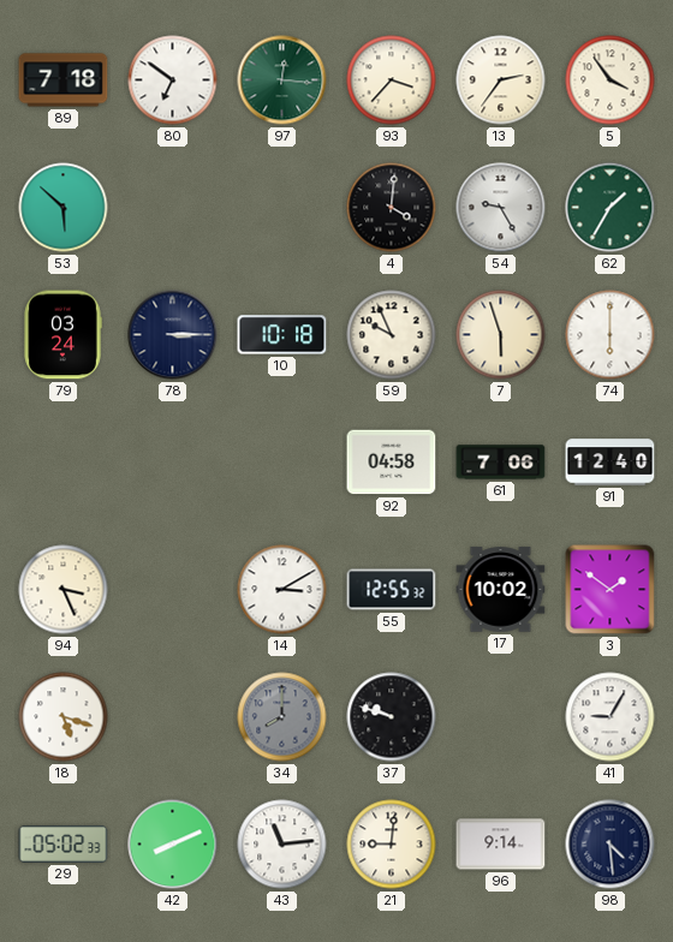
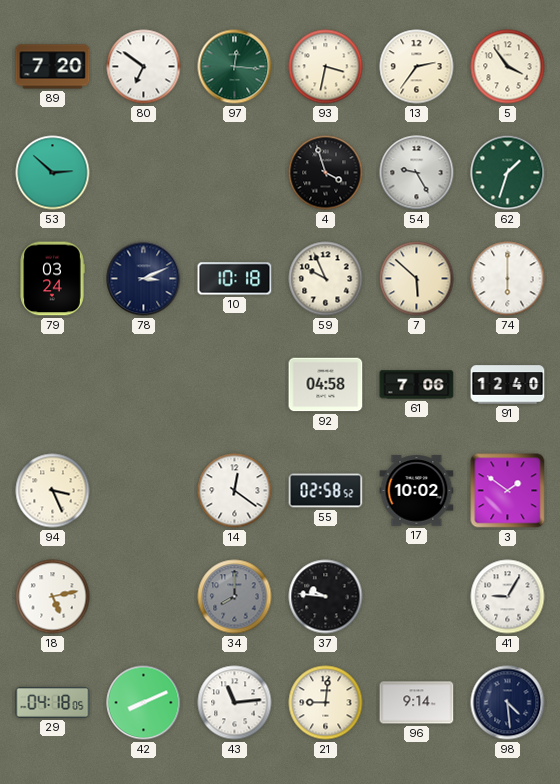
89: 7:18 -> 7:20
93: 3:37 -> 3:32
53: 5:52 -> 2:52
4: 4:01 -> 3:57
62: 1:35 -> 1:33
78: 3:15 -> 3:11
7: 5:57 -> 5:52
14: 3:10 -> 12:21
55: 12:55 -> 02:58
18: 5:18 -> 5:13
37: 9:48 -> 9:46
29: 05:02 -> 04:18
